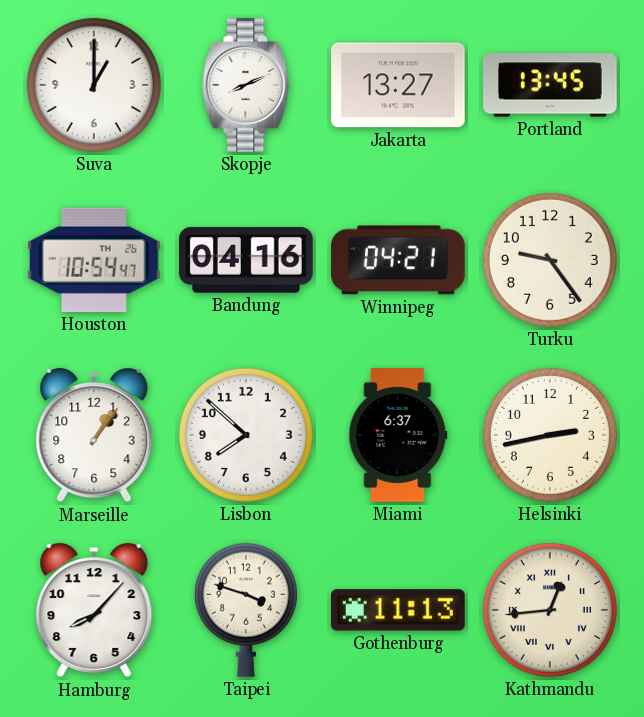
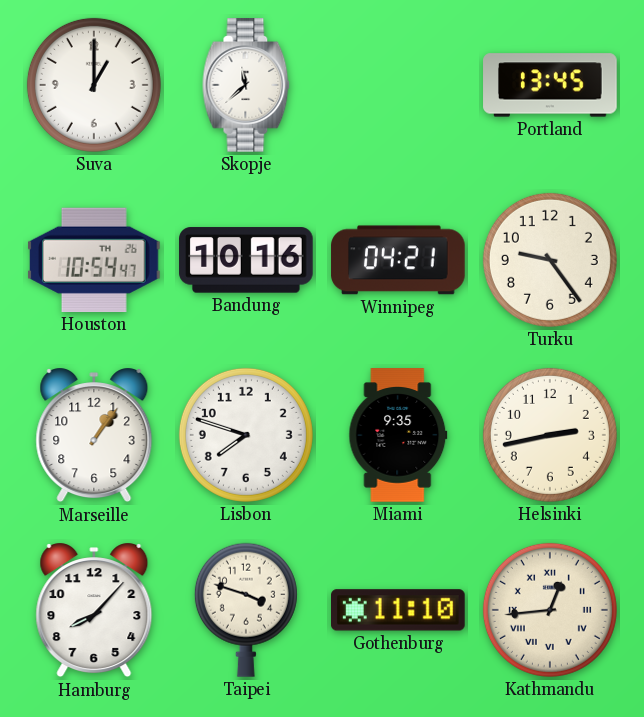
Skopje: 8:11 -> 11:38
Jakarta: 13:27 -> none
Bandung: 04:16 -> 10:16
Lisbon: 7:52 -> 7:48
Miami: 6:37 -> 9:35
Gothenburg: 11:13 -> 11:10
